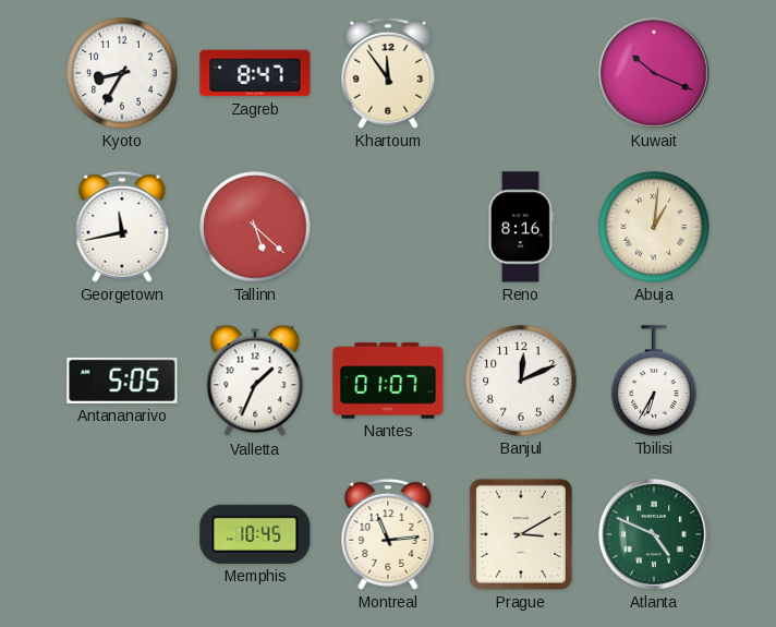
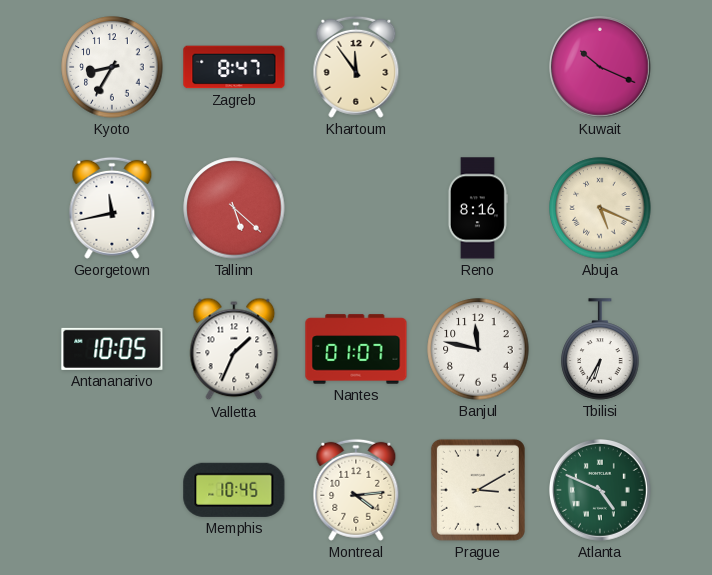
Abuja: 1:01 -> 5:19
Antananarivo: 5:05 -> 10:05
Banjul: 12:11 -> 11:47
Montreal: 11:14 -> 4:14
